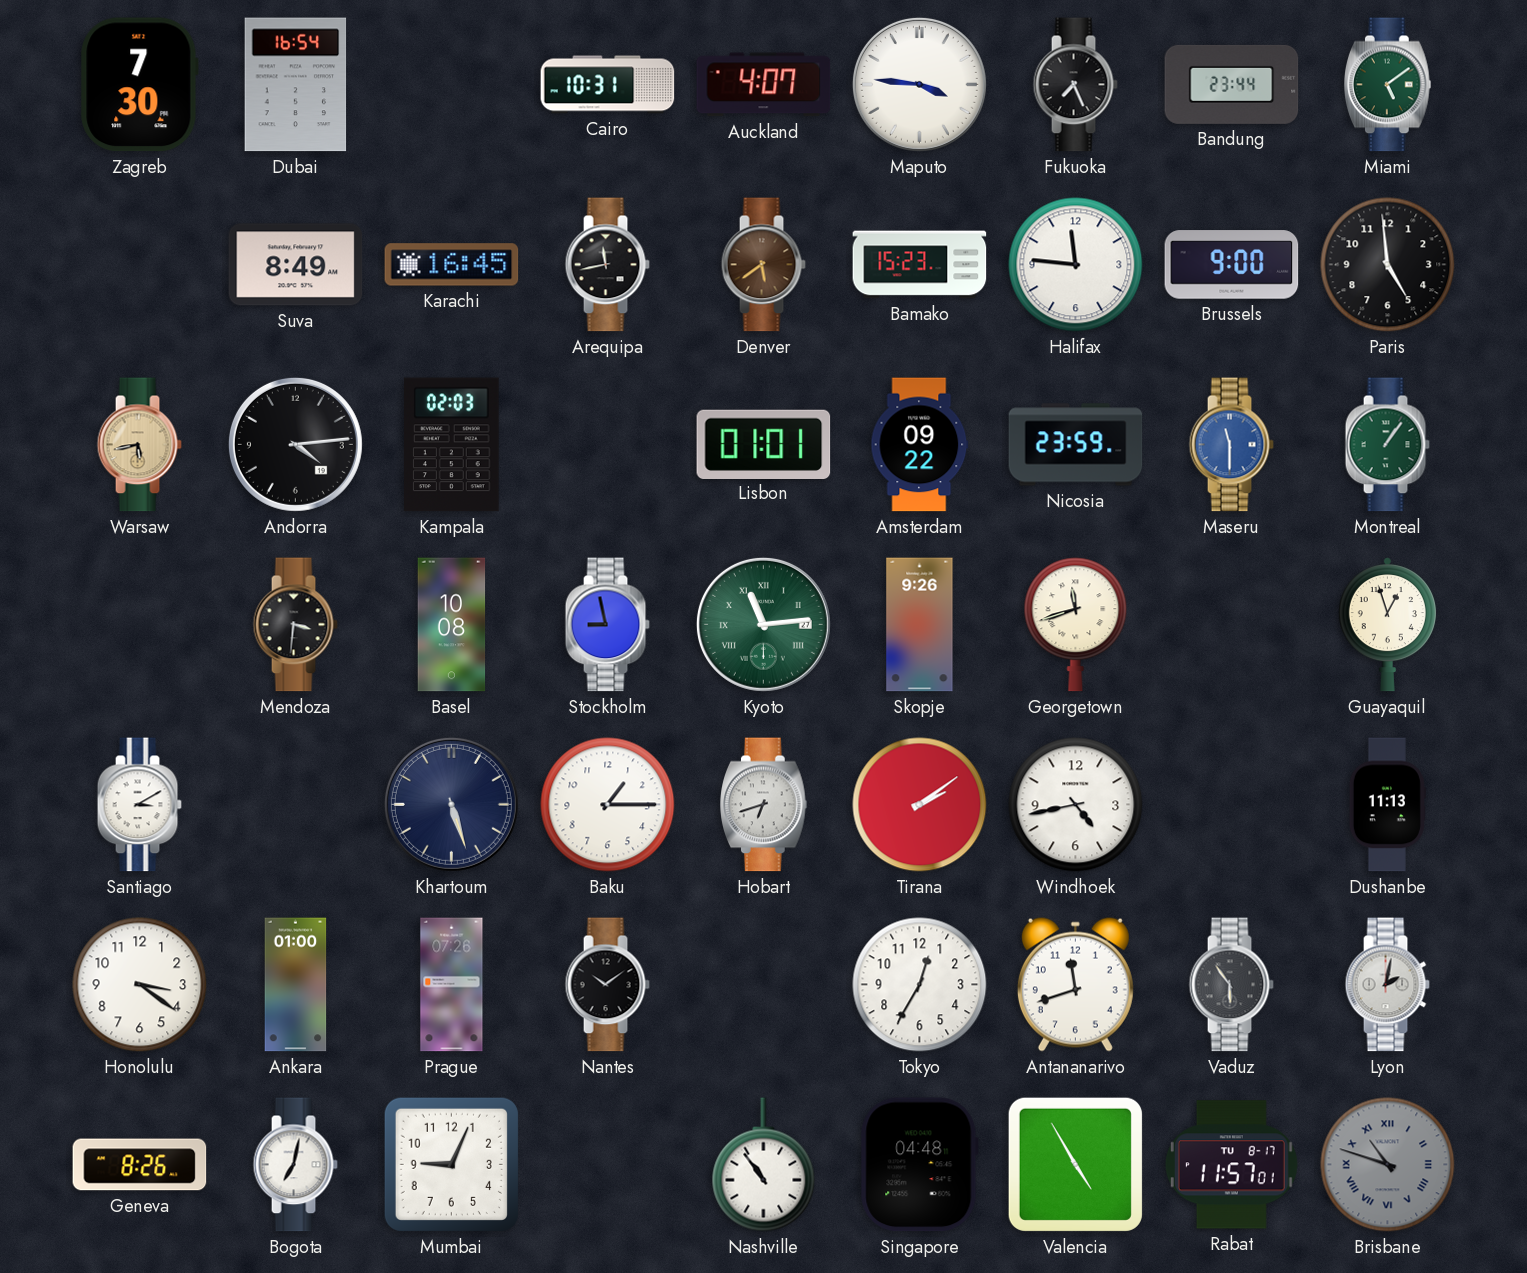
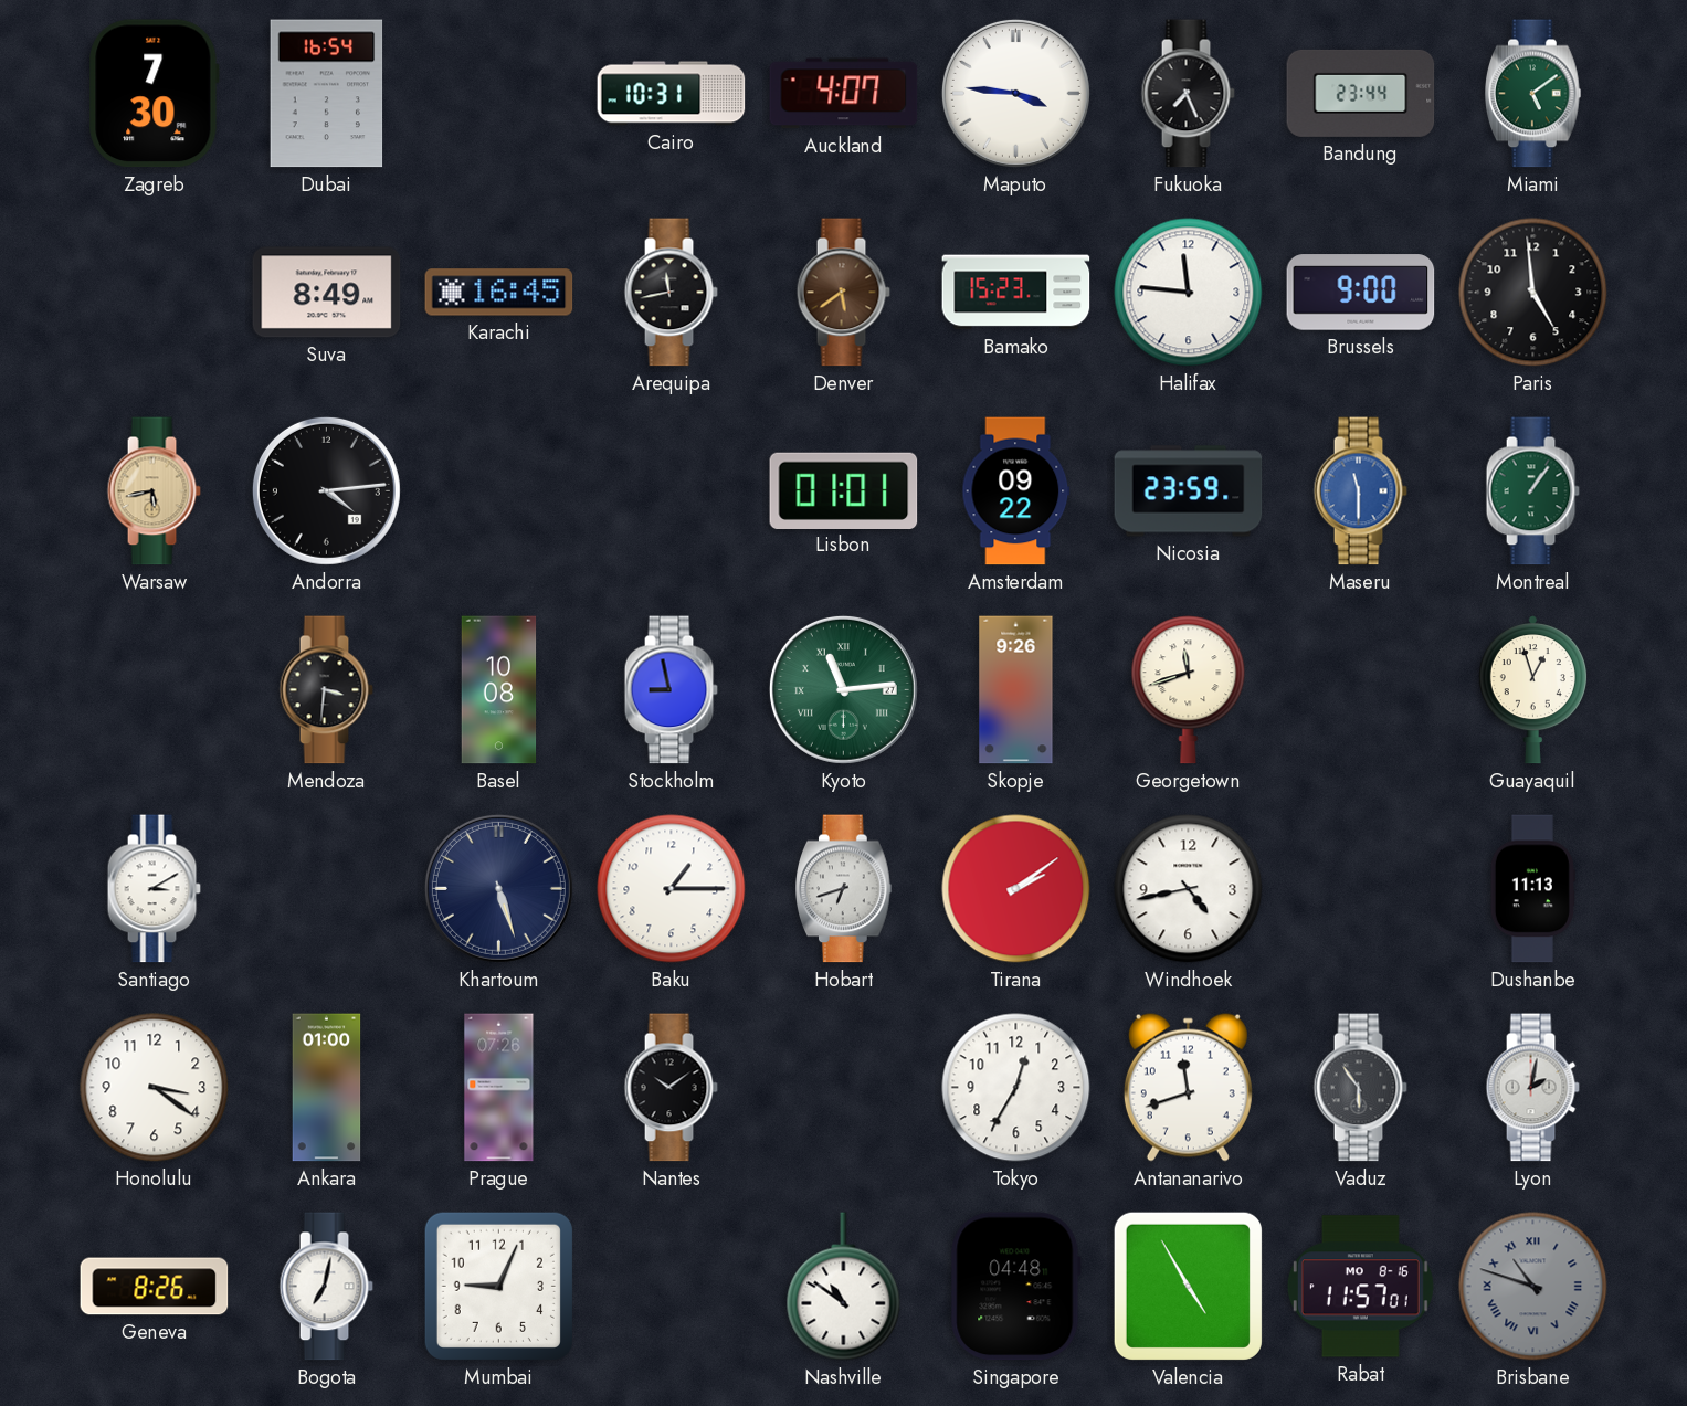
Kampala: 02:03 -> none
Nashville: 10:54 -> 10:51
Rabat date: TU 8-17 -> MO 8-16
